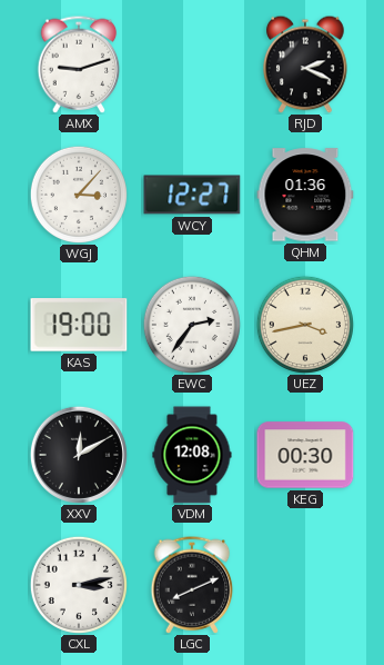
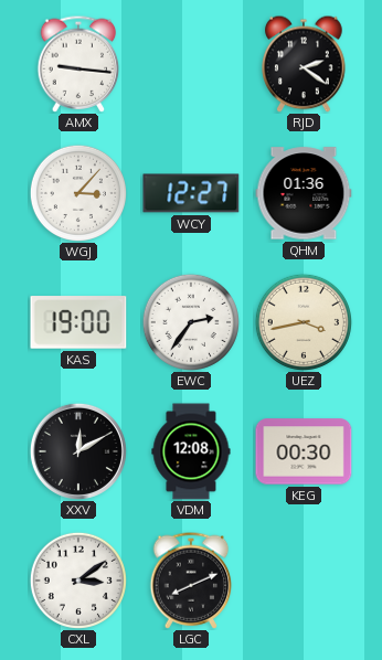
AMX: 9:12 -> 9:16
RJD: 2:19 -> 2:21
CXL: 3:13 -> 3:09
